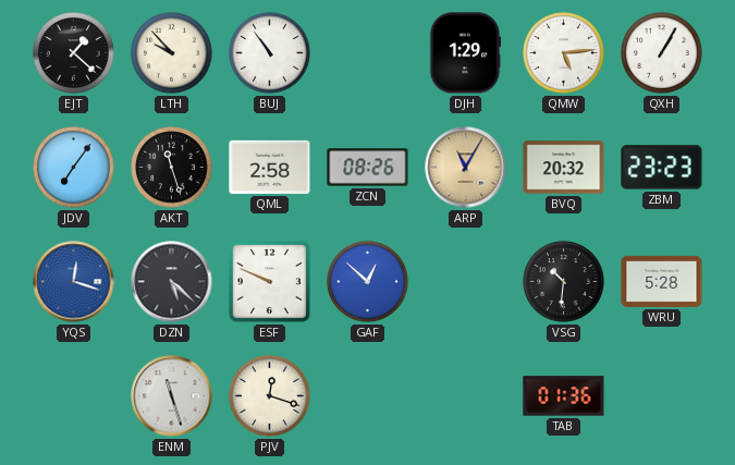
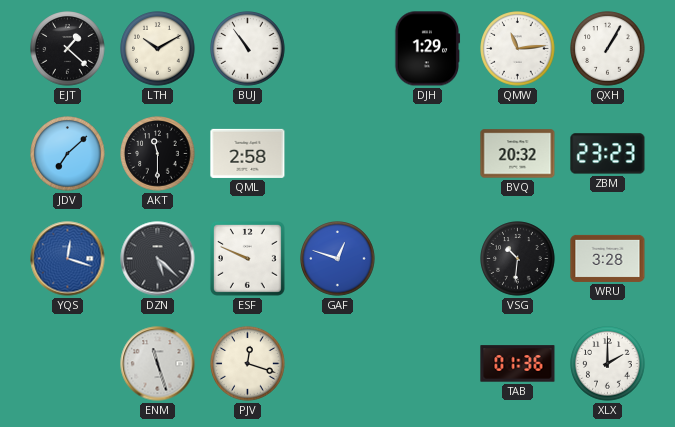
LTH: 9:53 -> 10:10
QMW: 5:14 -> 11:14
JDV: 7:06 -> 7:08
AKT: 11:27 -> 11:30
ZCN: 08:26 -> none
ARP: 11:05 -> none
GAF: 12:52 -> 12:48
WRU: 5:28 -> 3:28
XLX: none -> 2:00
